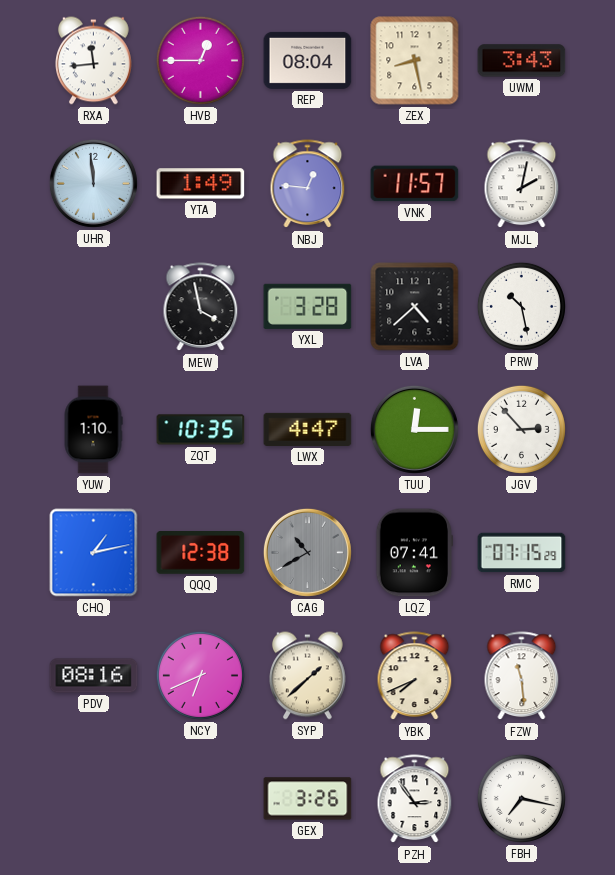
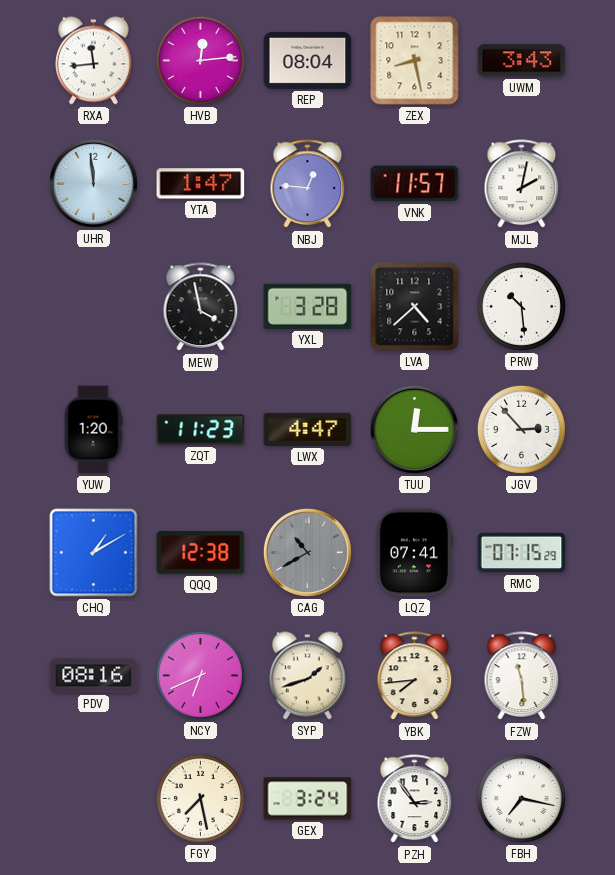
HVB: 12:45 -> 12:14
YTA: 1:49 -> 1:47
PRW: 10:28 -> 10:29
YUW: 1:10 -> 1:20
ZQT: 10:35 -> 11:23
CHQ: 1:13 -> 1:10
SYP: 1:38 -> 1:42
YBK: 7:41 -> 7:44
FGY: none -> 7:28
GEX: 3:26 -> 3:24
